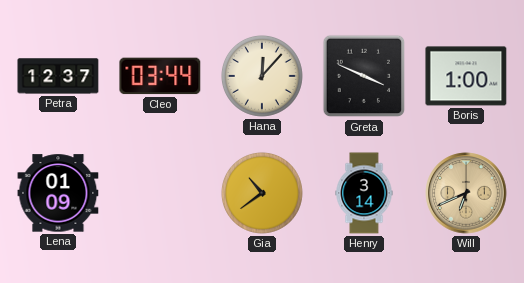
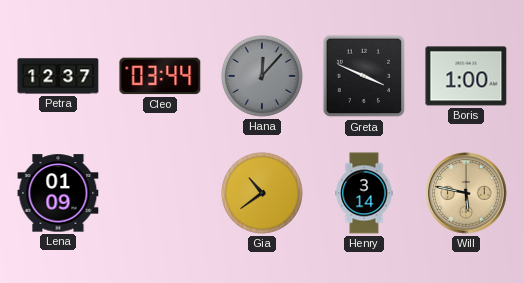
Hana dial: cream -> grey
Will: 6:41 -> 5:47
